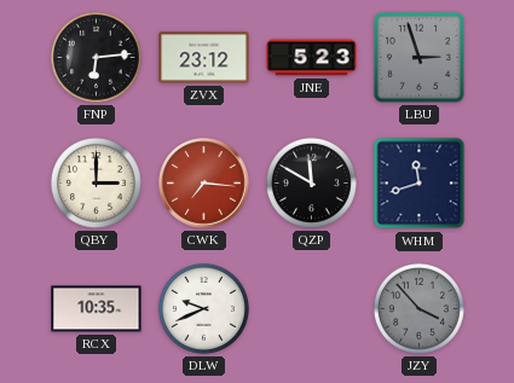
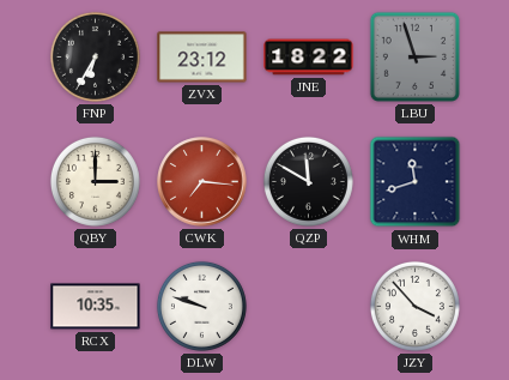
FNP: 6:14 -> 6:35
JNE: 5:23 -> 18:22
DLW: 9:41 -> 9:48
JZY dial: grey -> white
